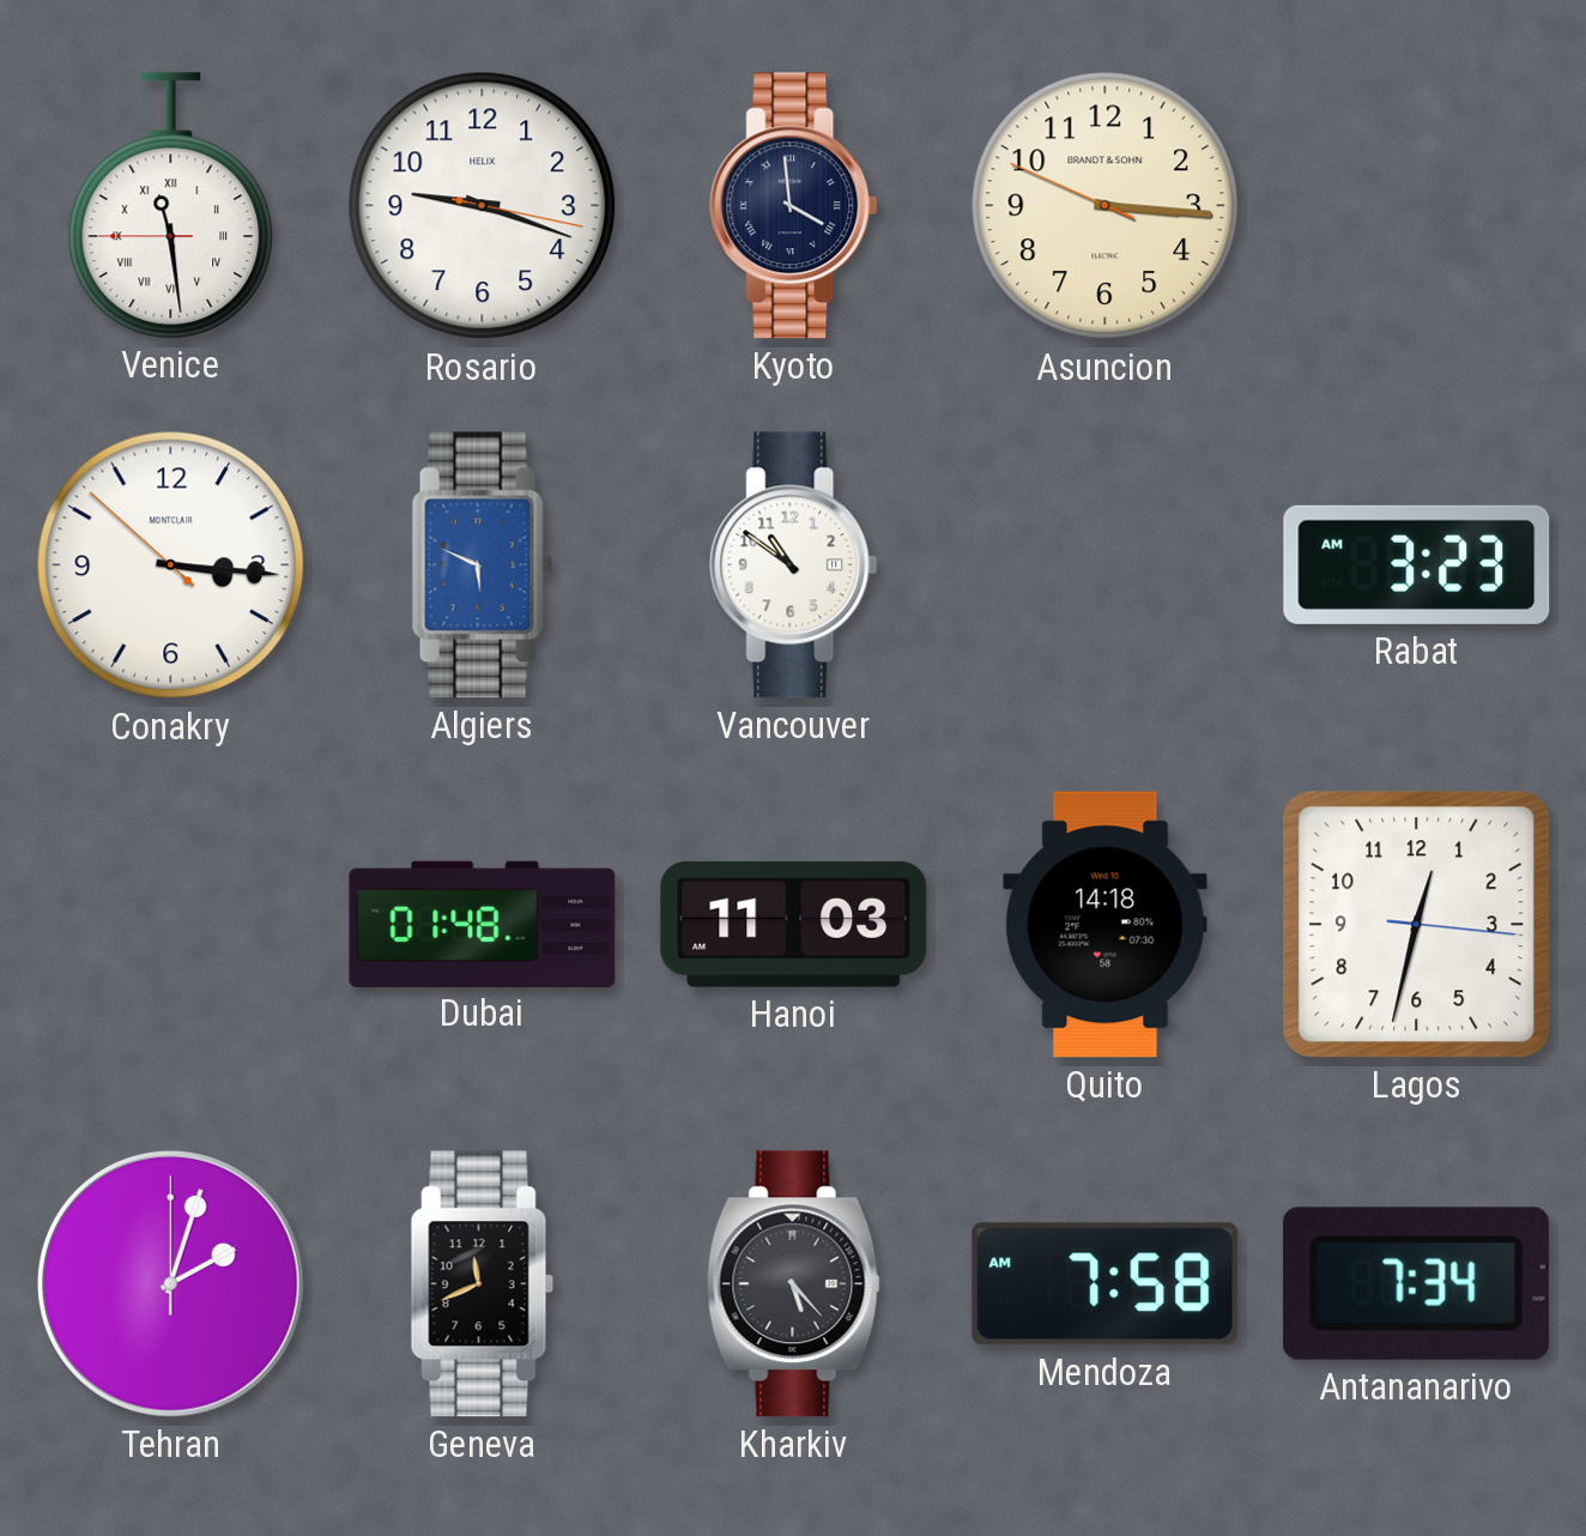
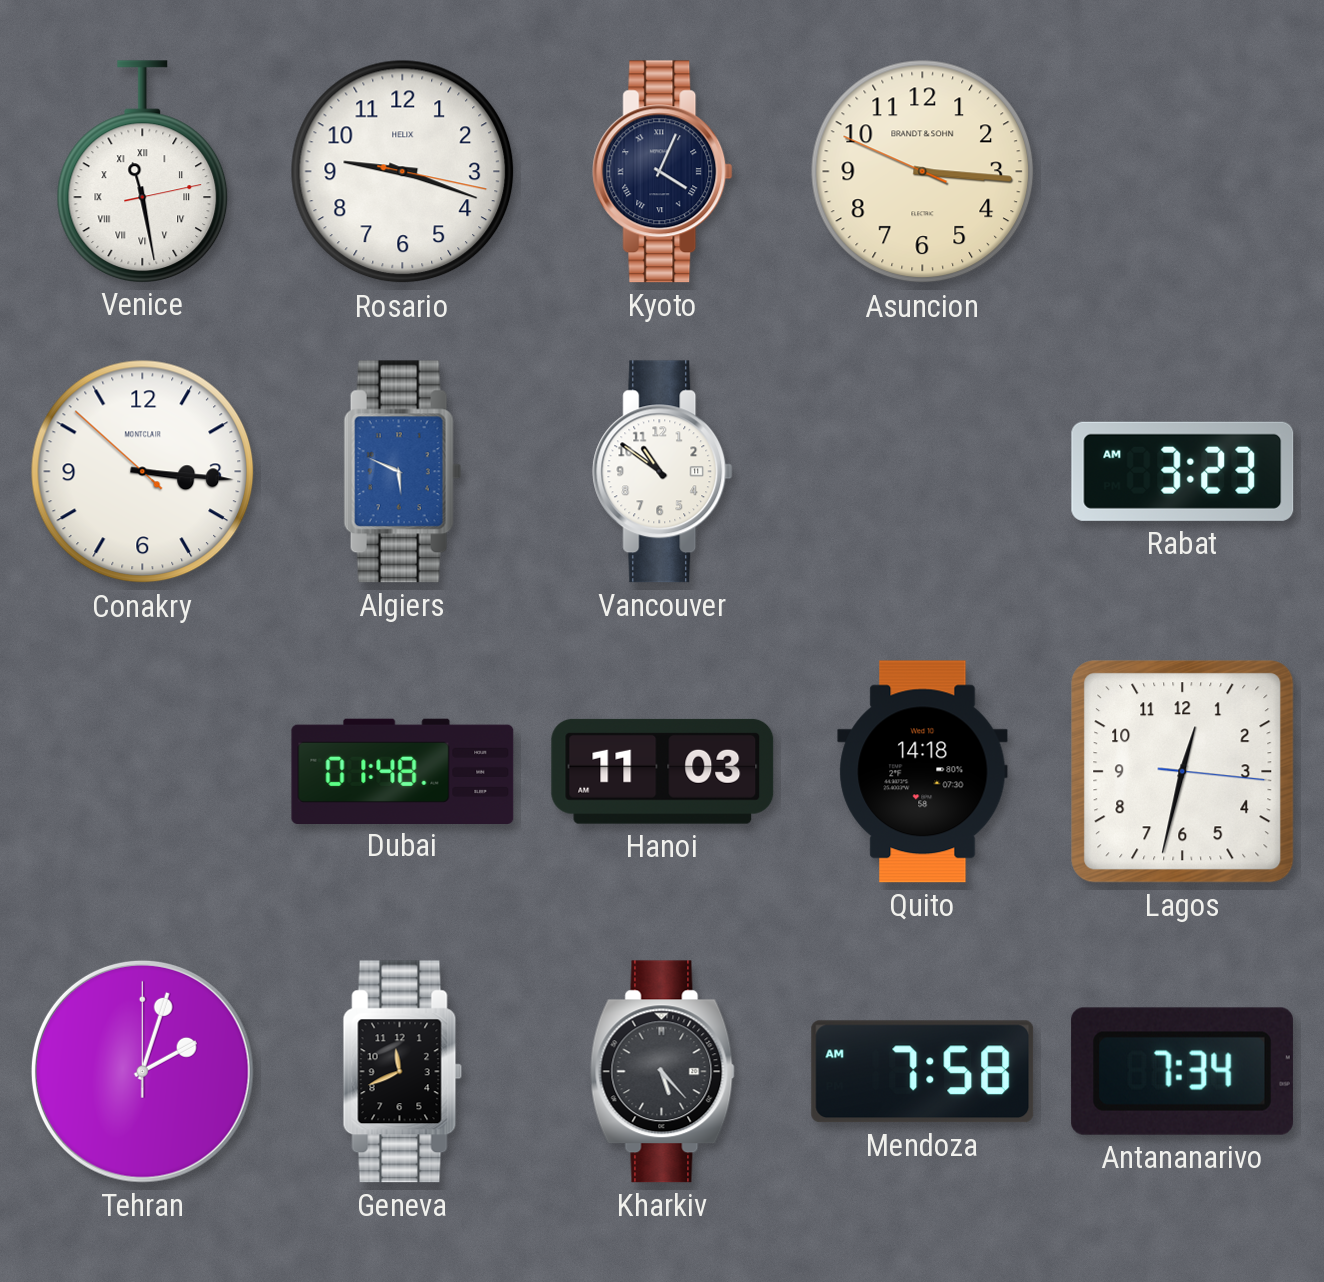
Venice: 11:28:45 -> 11:28:13
Kyoto: 3:59 -> 4:04
